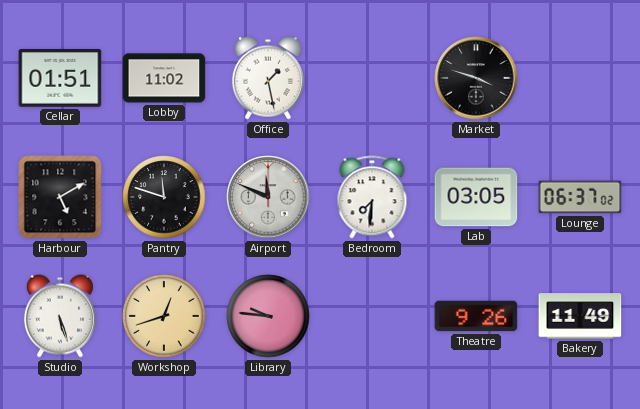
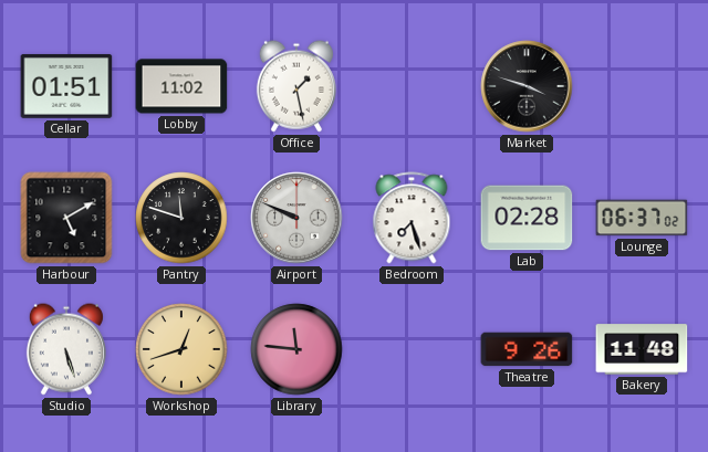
Airport: 11:49 -> 9:49
Bedroom: 7:31 -> 7:27
Lab: 03:05 -> 02:28
Library: 9:46 -> 11:46
Bakery: 11:49 -> 11:48
